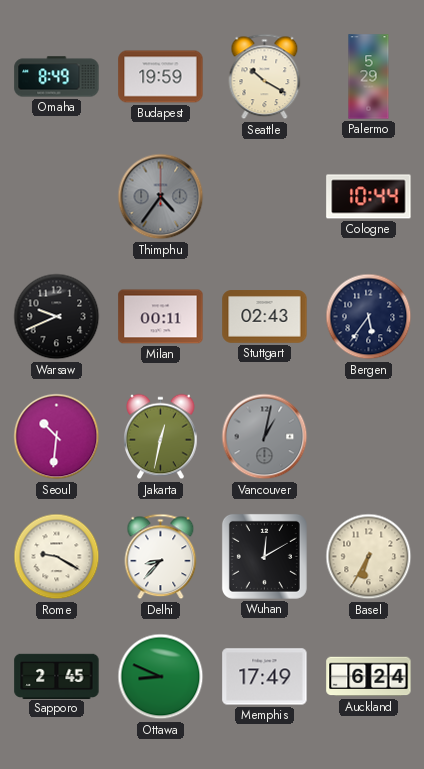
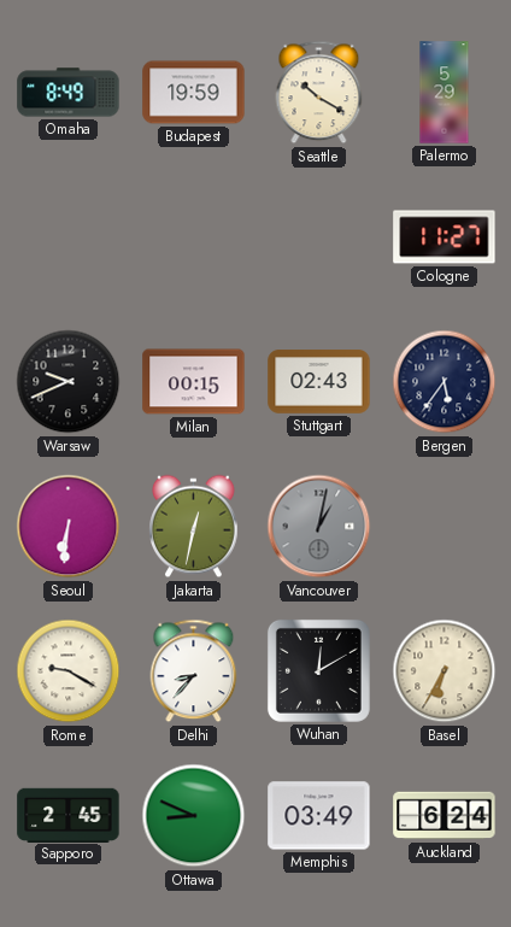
Thimphu: 4:36 -> none
Cologne: 10:44 -> 11:27
Milan: 00:11 -> 00:15
Seoul: 10:31 -> 6:31
Memphis: 17:49 -> 03:49
